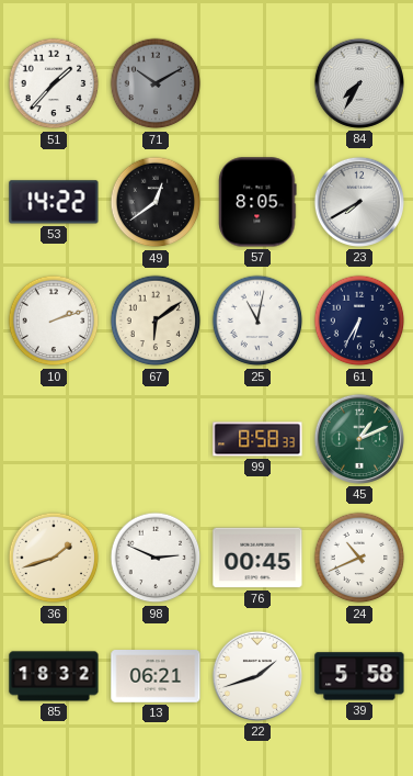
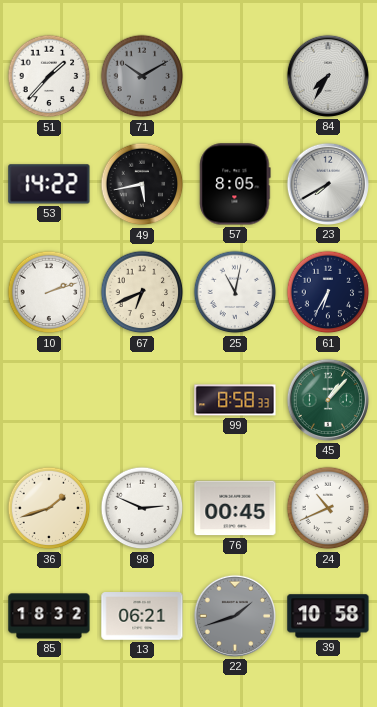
49: 12:39 -> 5:43
67: 6:09 -> 6:41
45: 1:11 -> 1:07
22 dial: white -> grey
39: 5:58 -> 10:58
